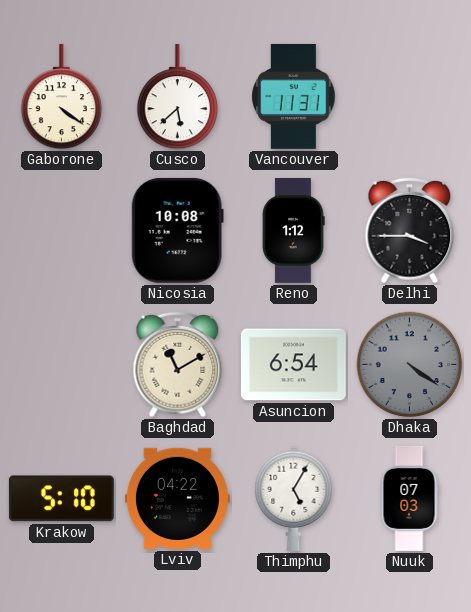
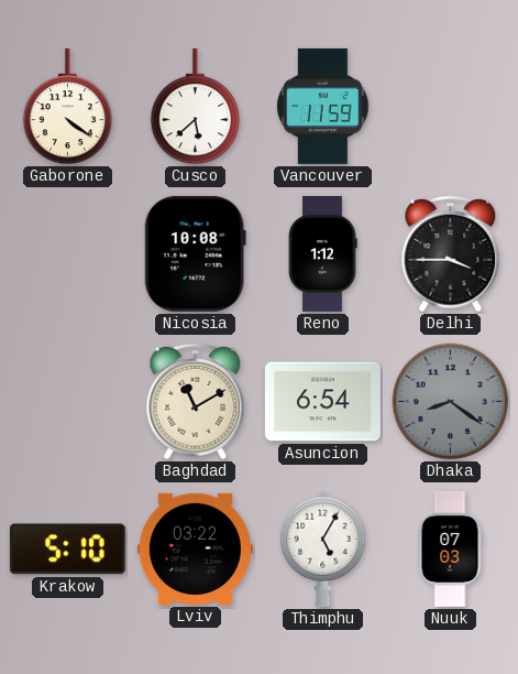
Vancouver: 11:31 -> 11:59
Dhaka: 4:21 -> 8:21
Lviv: 04:22 -> 03:22
